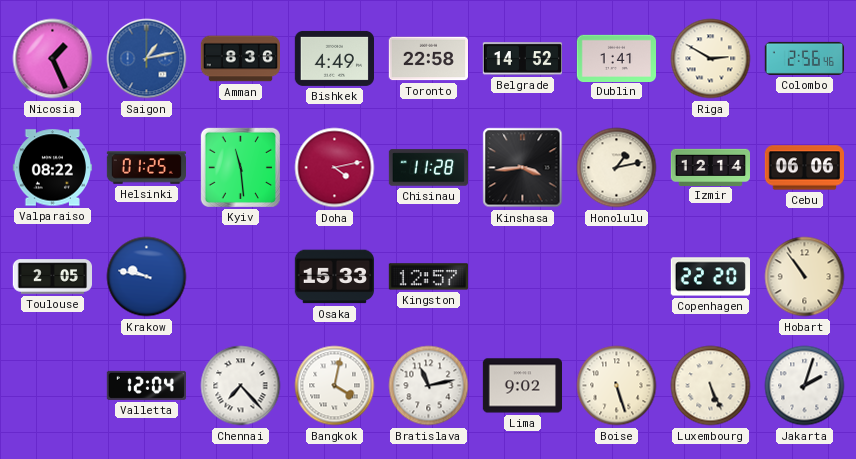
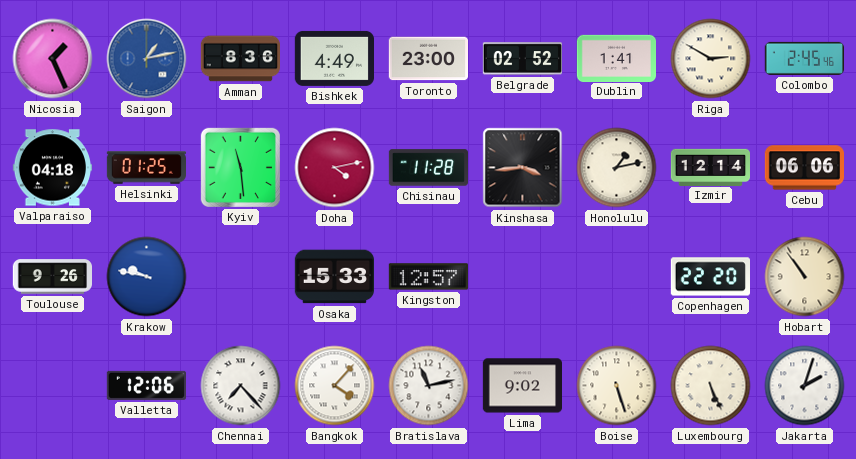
Toronto: 22:58 -> 23:00
Belgrade: 14:52 -> 02:52
Colombo: 2:56 -> 2:45
Valparaiso: 08:22 -> 04:18
Toulouse: 2:05 -> 9:26
Valletta: 12:04 -> 12:06
Bangkok: 4:02 -> 4:07
